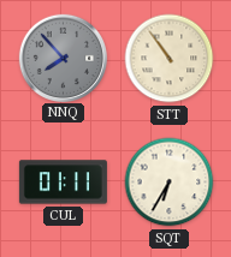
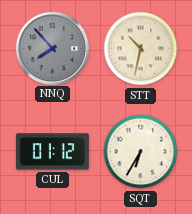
STT: 10:54 -> 10:32
CUL: 01:11 -> 01:12
